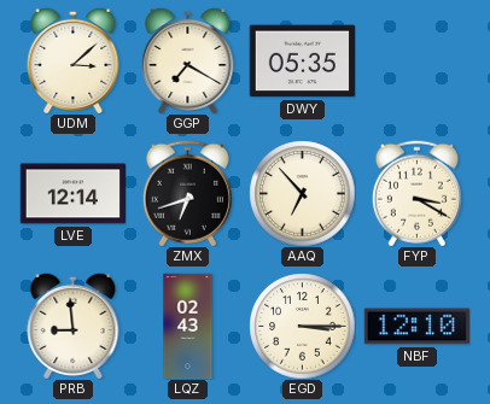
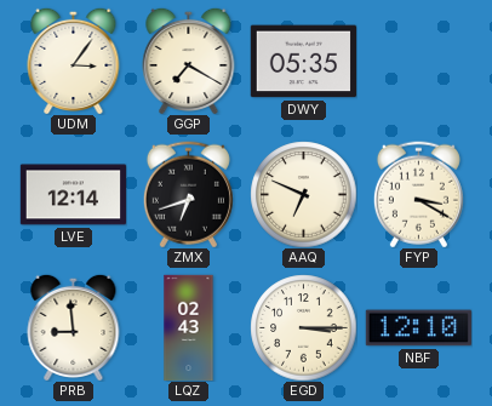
UDM: 3:08 -> 3:06
AAQ: 6:53 -> 6:49
